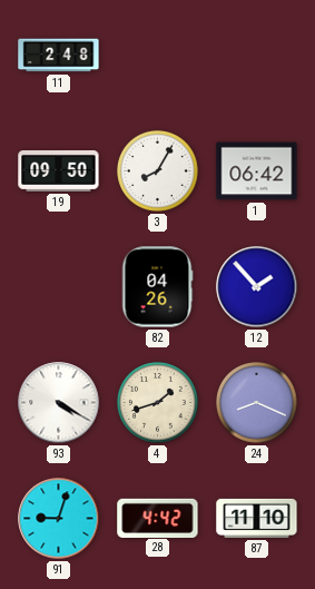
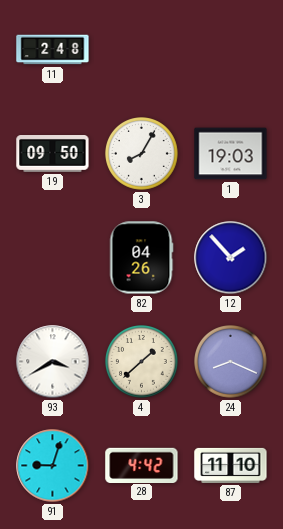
1: 06:42 -> 19:03
93: 4:20 -> 3:40
4: 1:42 -> 1:38
